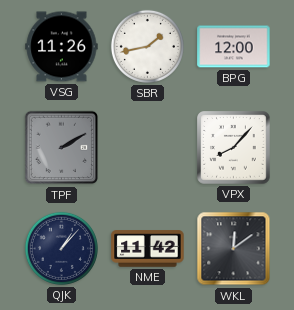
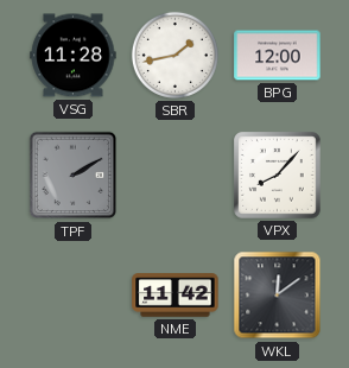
VSG: 11:26 -> 11:28
QJK: 1:07 -> none
